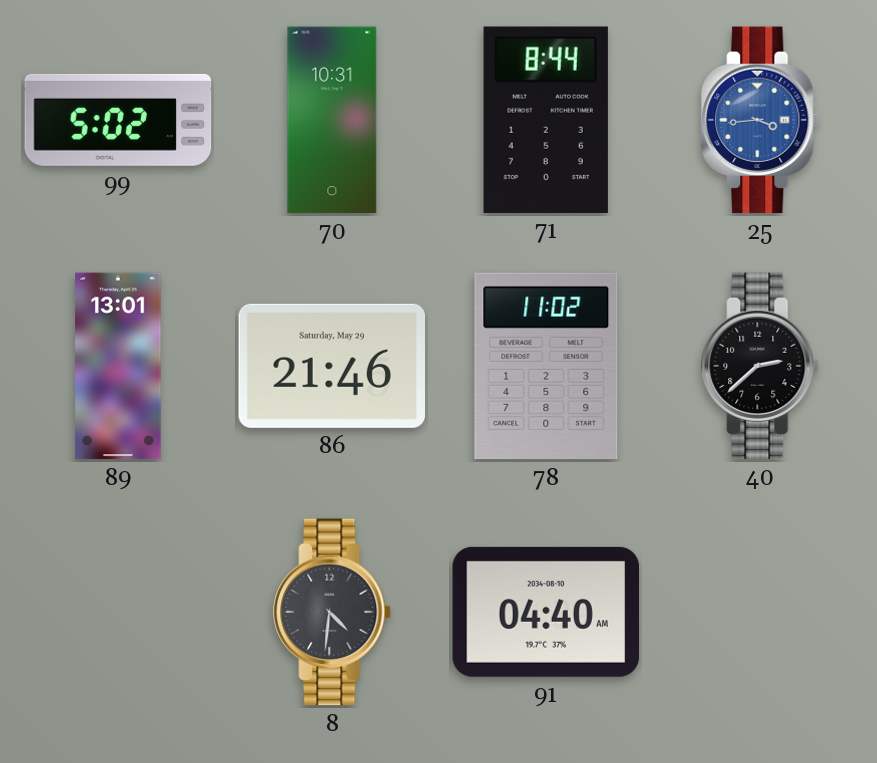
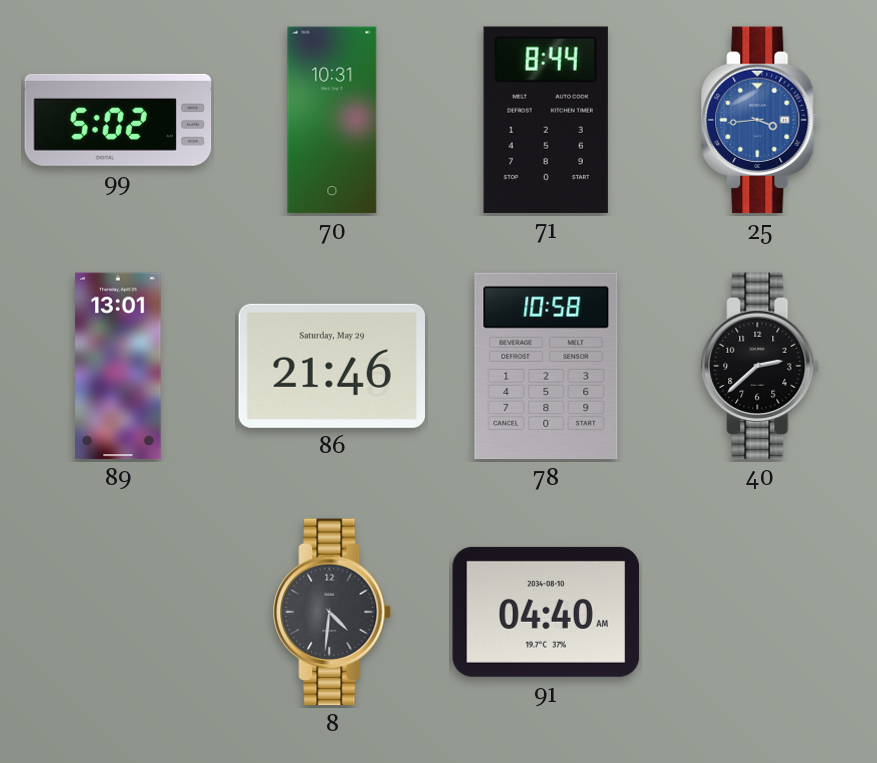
78: 11:02 -> 10:58
